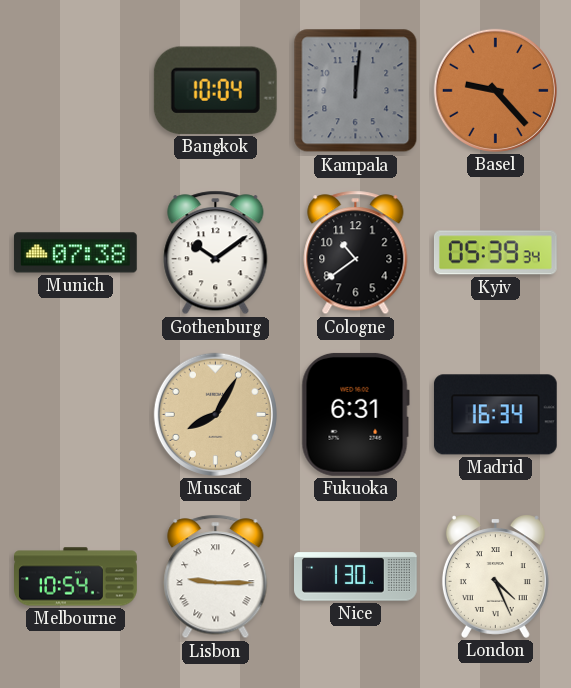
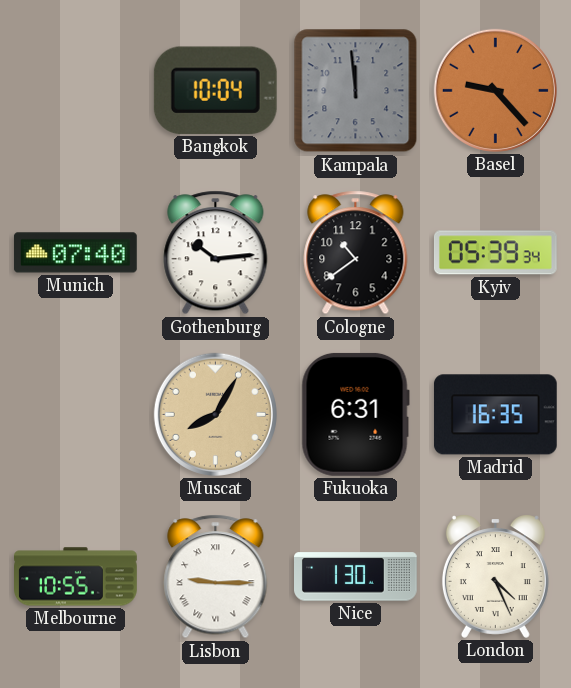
Kampala: 12:01 -> 11:59
Munich: 07:38 -> 07:40
Gothenburg: 10:09 -> 10:14
Madrid: 16:34 -> 16:35
Melbourne: 10:54 -> 10:55
